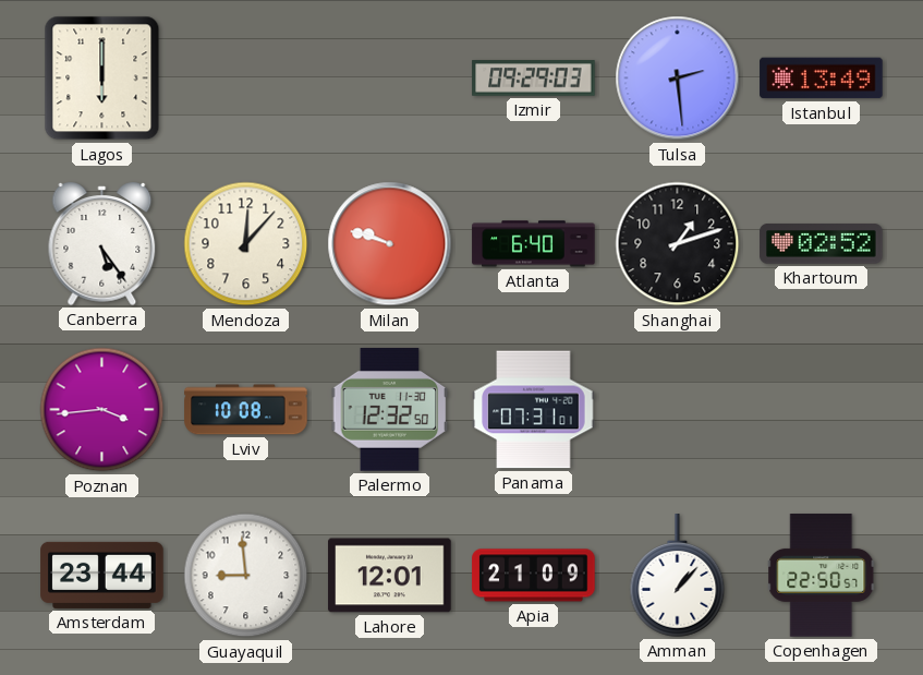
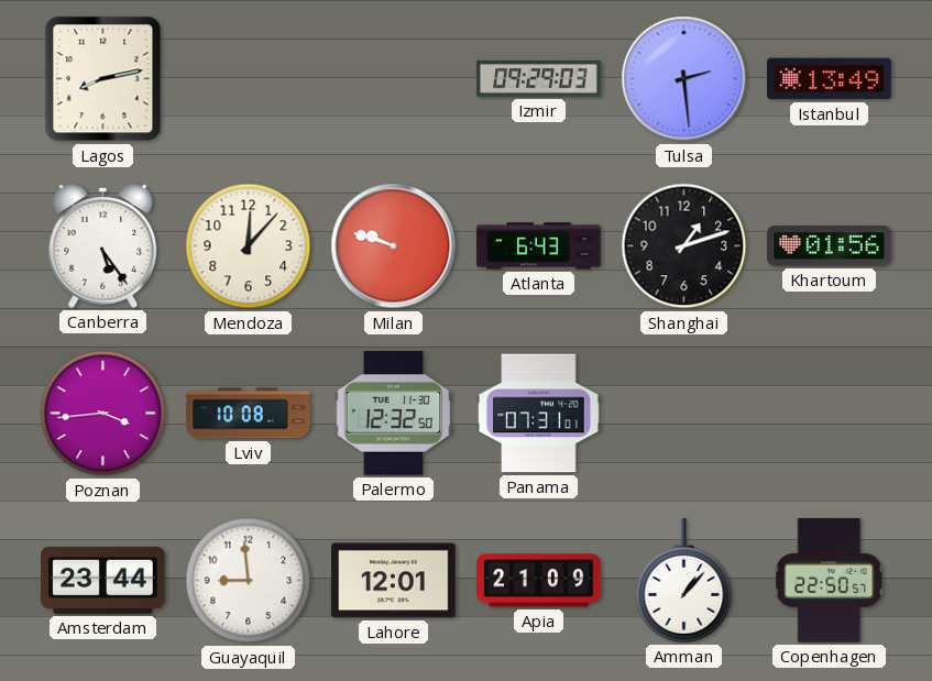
Lagos: 6:00 -> 8:13
Atlanta: 6:40 -> 6:43
Khartoum: 02:52 -> 01:56
